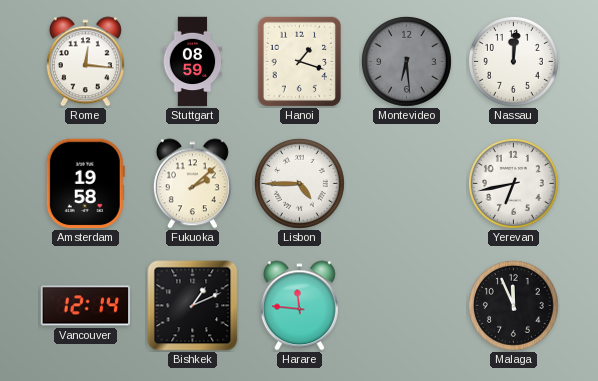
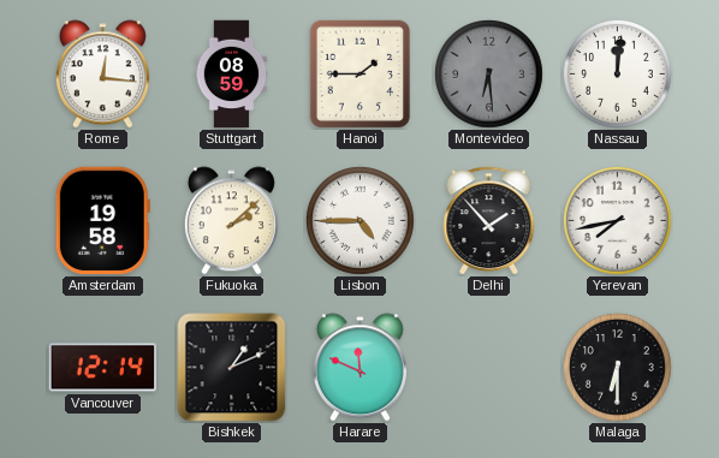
Hanoi: 1:18 -> 1:45
Delhi: none -> 1:53
Yerevan: 6:43 -> 7:43
Harare: 11:46 -> 11:49
Malaga: 11:56 -> 6:30
